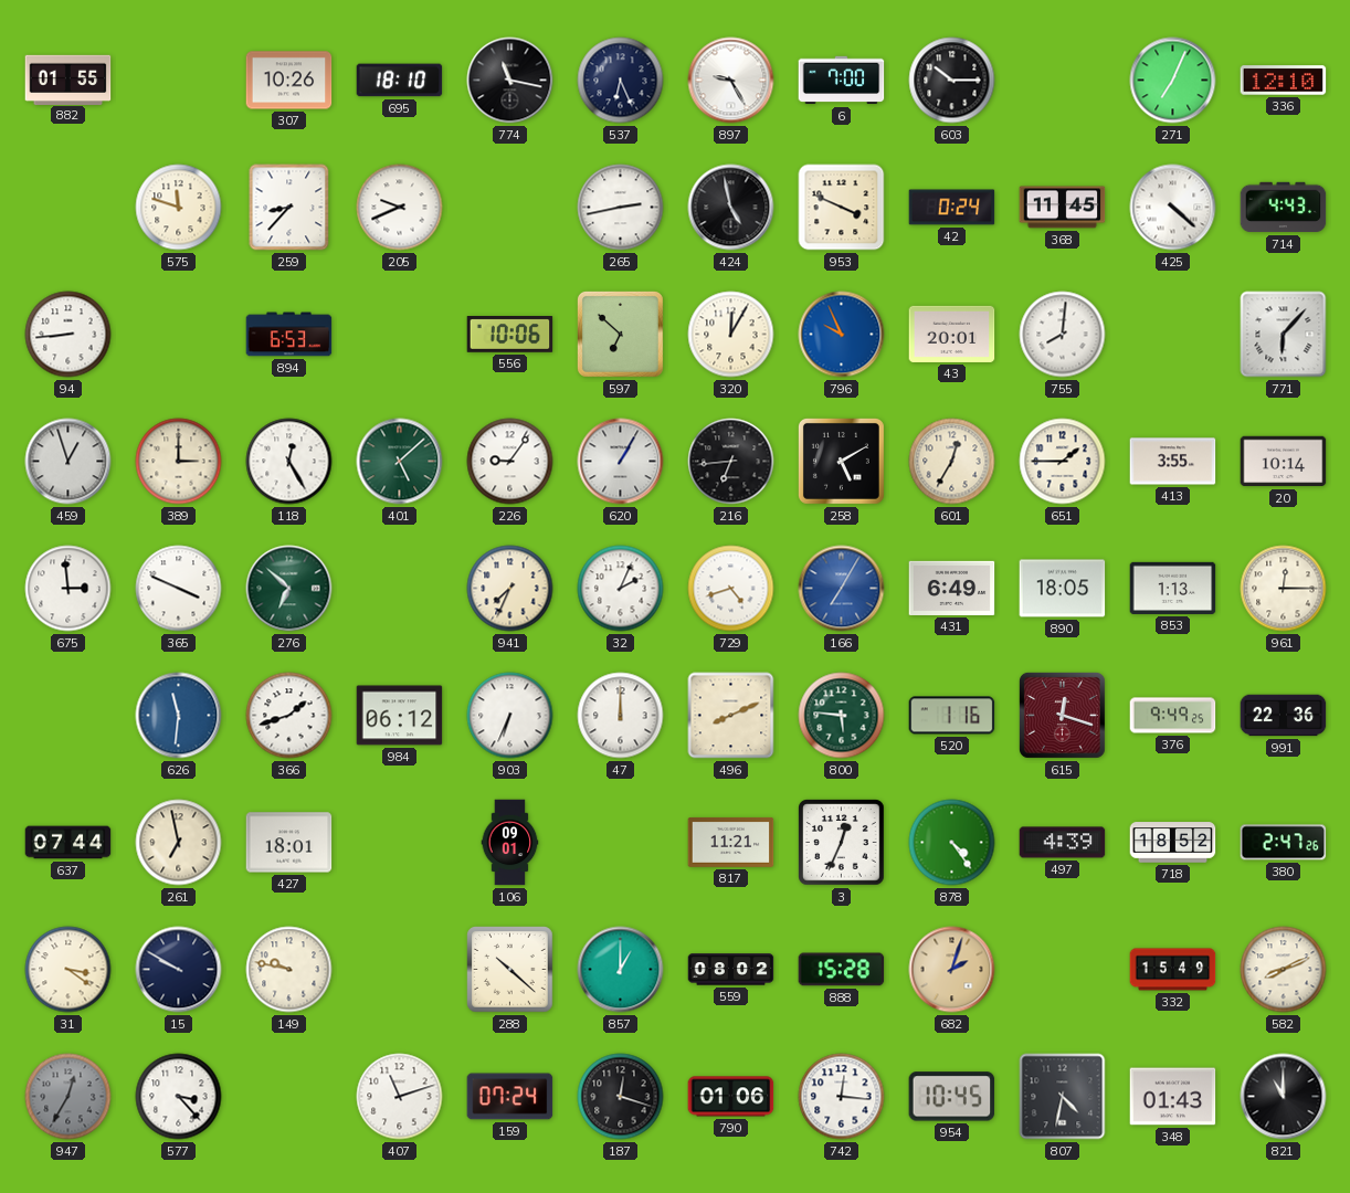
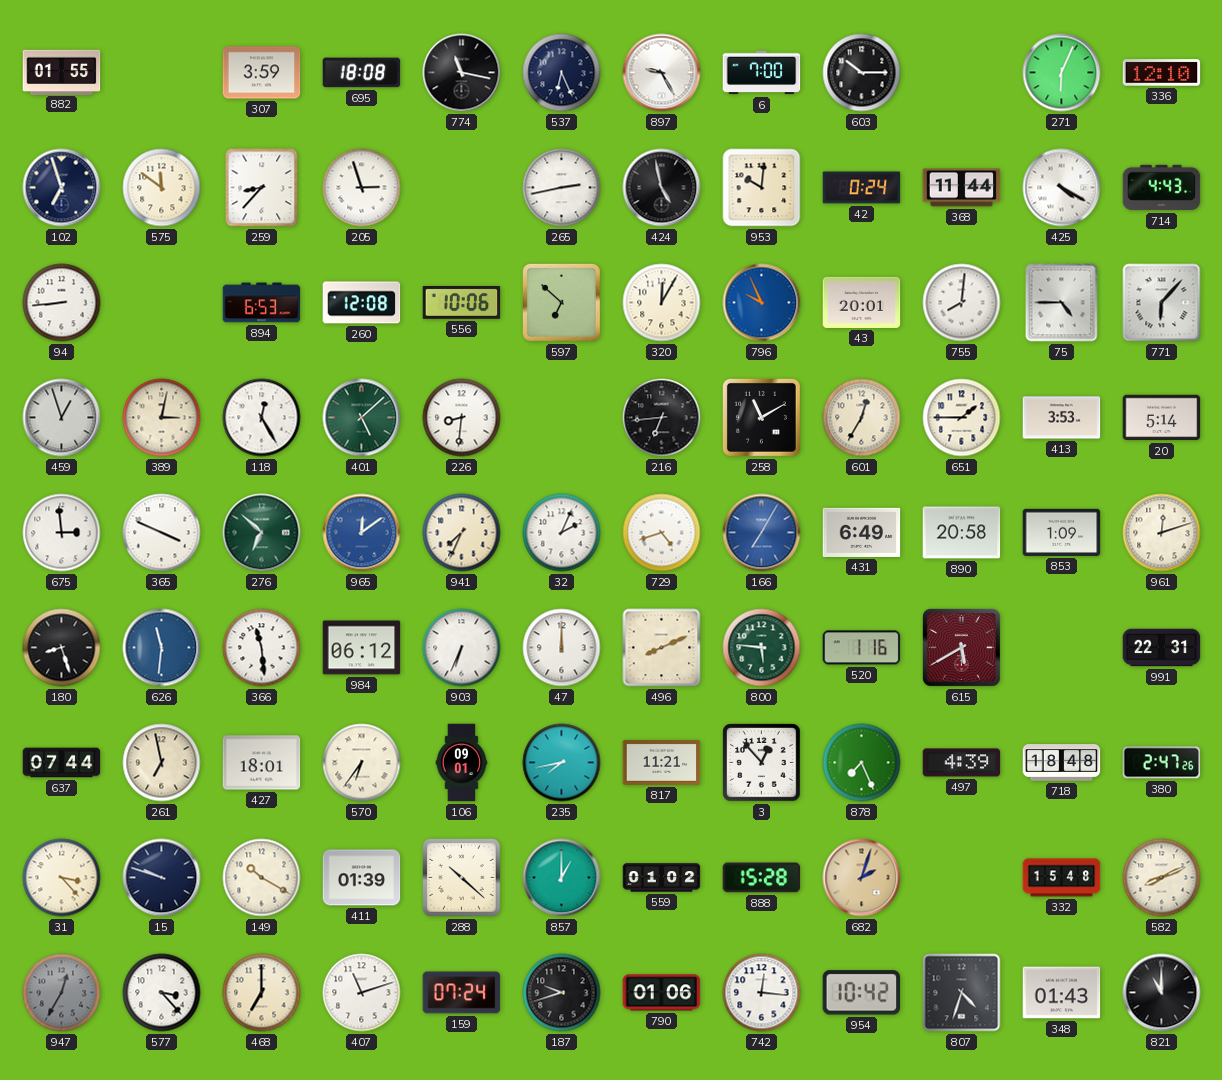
307: 10:26 -> 3:59
695: 18:10 -> 18:08
271: 7:04 -> 6:04
102: none -> 6:57
575: 11:48 -> 11:51
205: 9:41 -> 2:57
953: 3:49 -> 10:01
368: 11:45 -> 11:44
425: 4:22 -> 4:20
260: none -> 12:08
75: none -> 4:45
389: 3:00 -> 3:02
226: 9:06 -> 8:31
620: 1:05 -> none
258: 5:10 -> 11:10
413: 3:55 -> 3:53
20: 10:14 -> 5:14
965: none -> 12:09
890: 18:05 -> 20:58
853: 1:13 -> 1:09
961: 12:15 -> 12:12
180: none -> 8:27
366: 1:42 -> 11:29
615: 12:18 -> 5:40
376: 9:49 -> none
991: 22:36 -> 22:31
570: none -> 6:36
235: none -> 7:43
3: 12:34 -> 12:53
878: 4:24 -> 7:26
718: 18:52 -> 18:48
31: 3:21 -> 3:23
15: 9:50 -> 9:48
149: 9:47 -> 10:20
411: none -> 01:39
559: 08:02 -> 01:02
332: 15:49 -> 15:48
468: none -> 7:00
187: 12:18 -> 9:42
954: 10:45 -> 10:42
807: 4:32 -> 4:33
